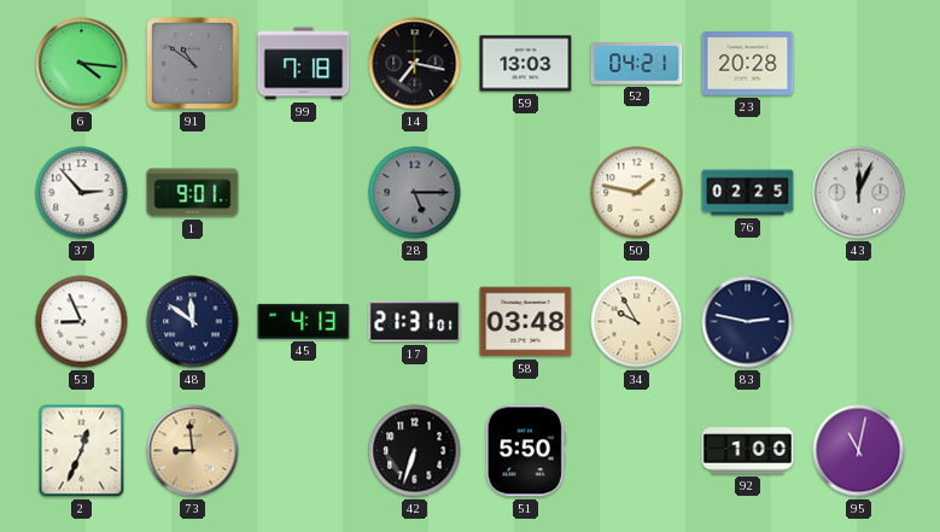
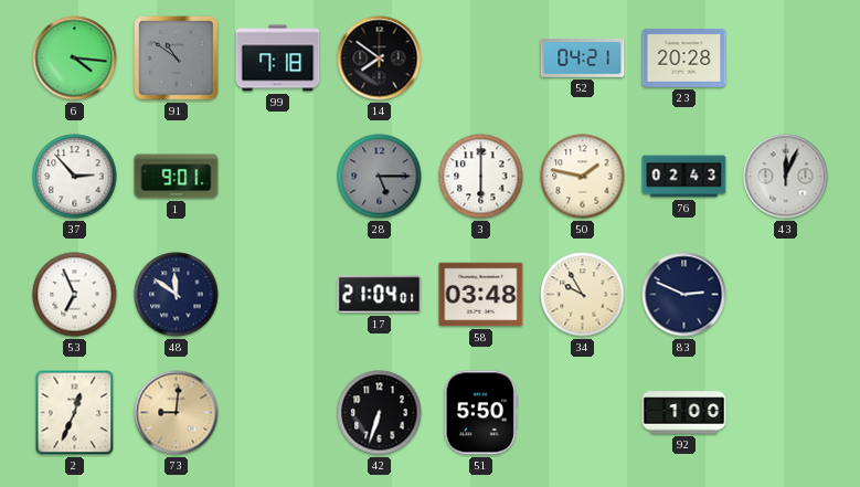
14: 7:17 -> 7:51
59: 13:03 -> none
3: none -> 6:00
76: 02:25 -> 02:43
53: 8:56 -> 6:56
45: 4:13 -> none
17: 21:31 -> 21:04
83: 2:47 -> 2:49
73: 8:59 -> 9:01
95: 11:02 -> none
